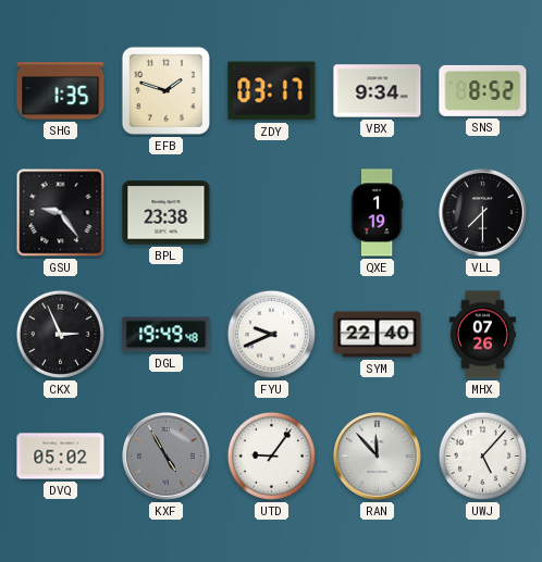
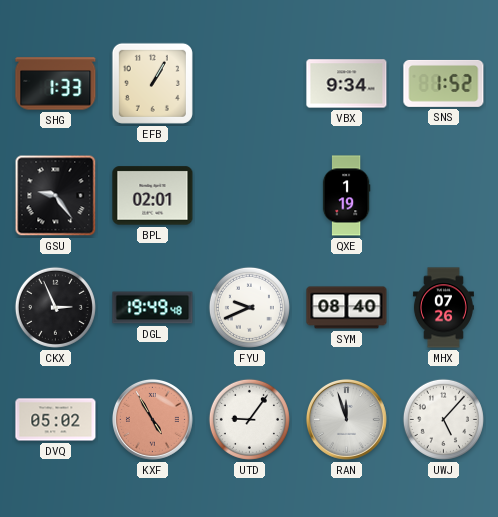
SHG: 1:35 -> 1:33
EFB: 1:48 -> 1:05
ZDY: 03:17 -> none
SNS: 8:52 -> 1:52
BPL: 23:38 -> 02:01
VLL: 7:30 -> none
SYM: 22:40 -> 08:40
KXF dial: grey -> salmon
RAN: 11:53 -> 11:57
